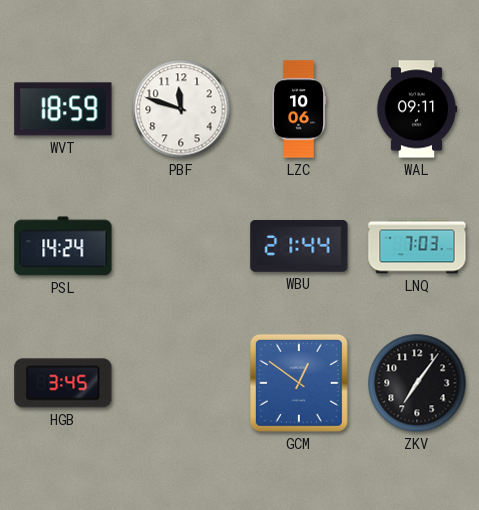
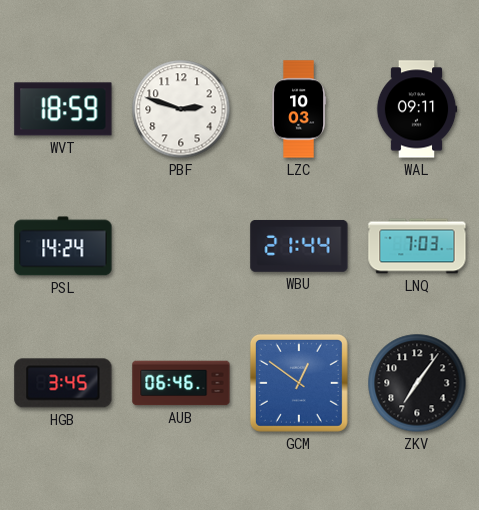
PBF: 11:48 -> 2:48
LZC: 10:06 -> 10:03
AUB: none -> 06:46
